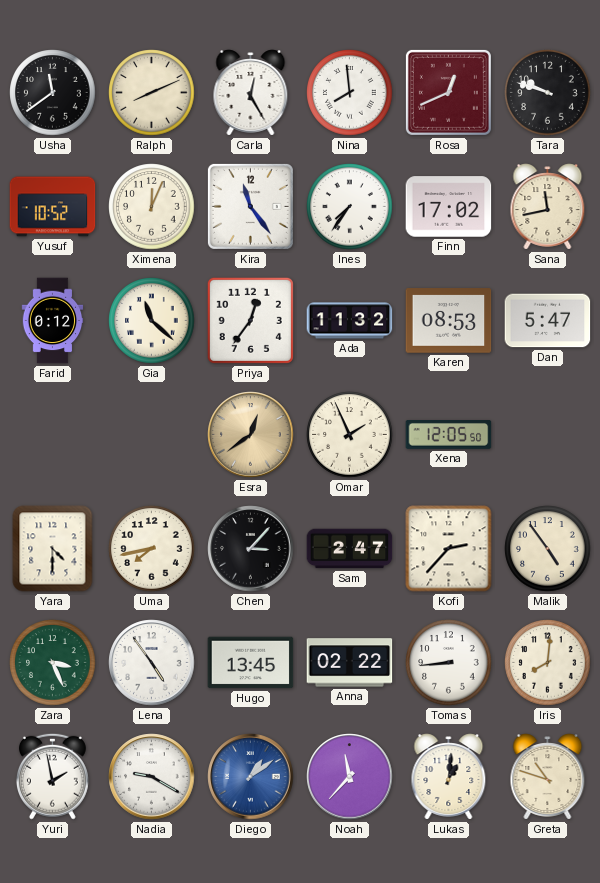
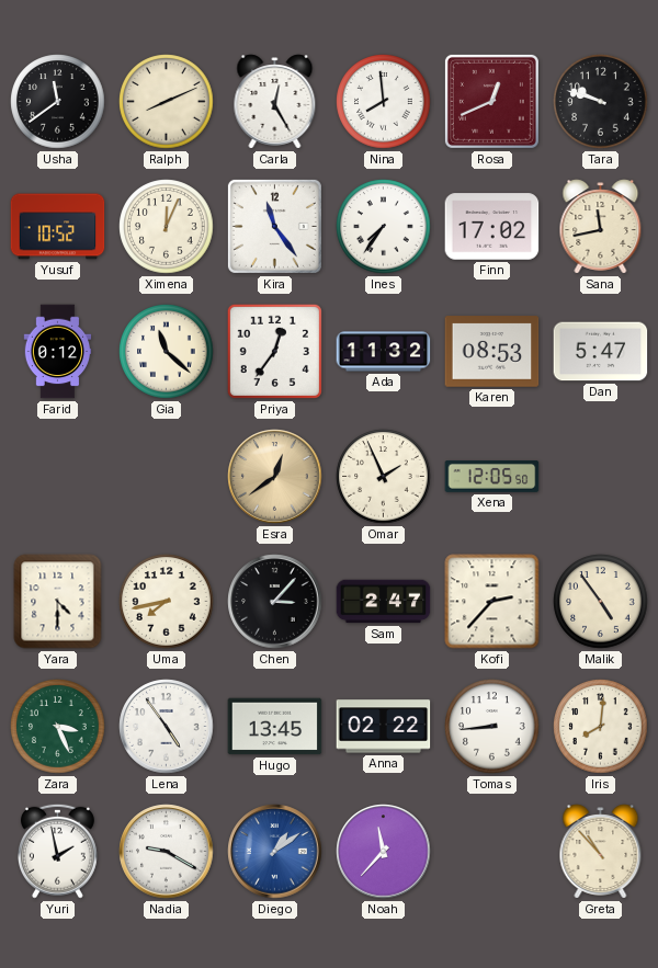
Lukas: 1:01 -> none
Greta: 10:48 -> 10:53
